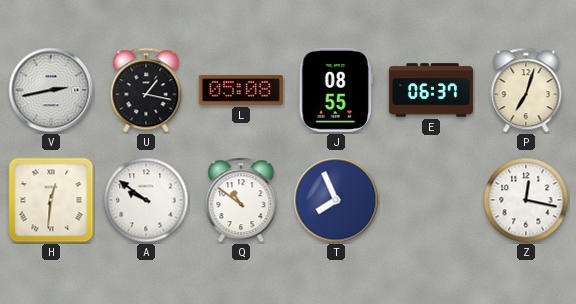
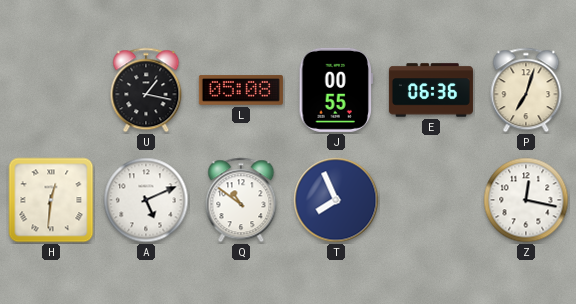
V: 2:43 -> none
J: 08:55 -> 00:55
E: 06:37 -> 06:36
A: 9:51 -> 5:11
